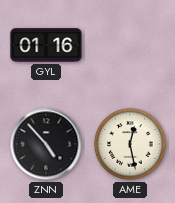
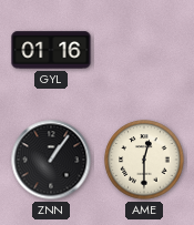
ZNN: 4:53 -> 1:06
AME: 12:28 -> 12:30
